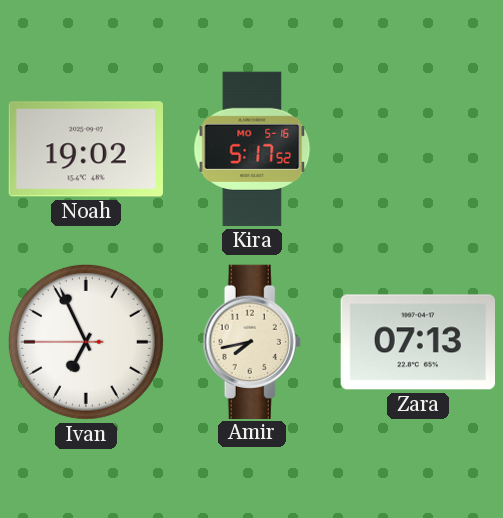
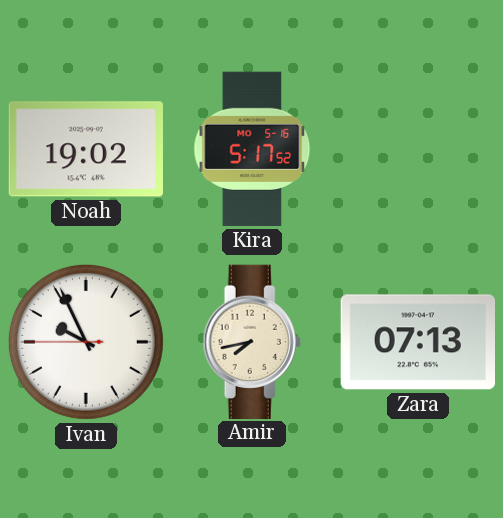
Ivan: 6:55 -> 9:55
